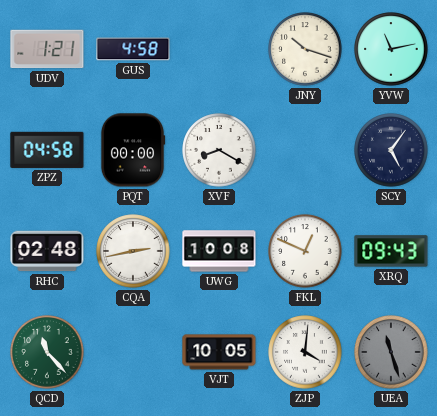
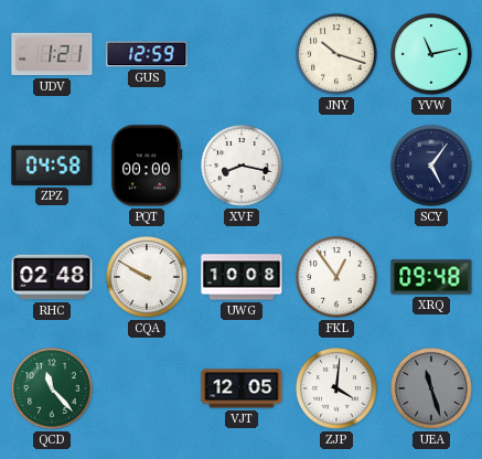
GUS: 4:58 -> 12:59
XVF: 8:20 -> 8:17
CQA: 2:43 -> 9:50
FKL: 12:49 -> 12:54
XRQ: 09:43 -> 09:48
VJT: 10:05 -> 12:05
